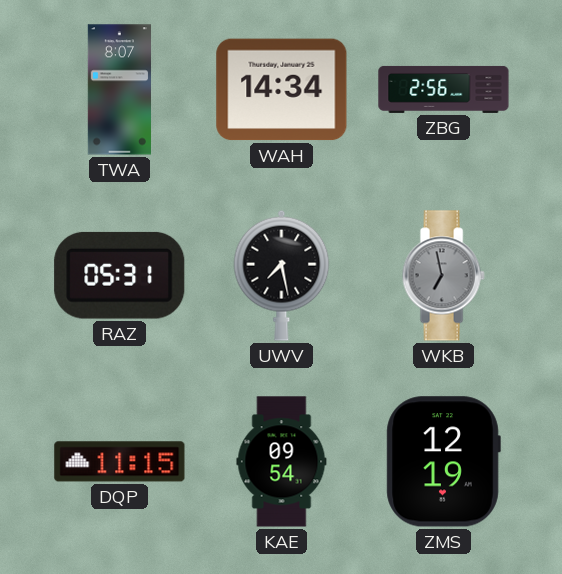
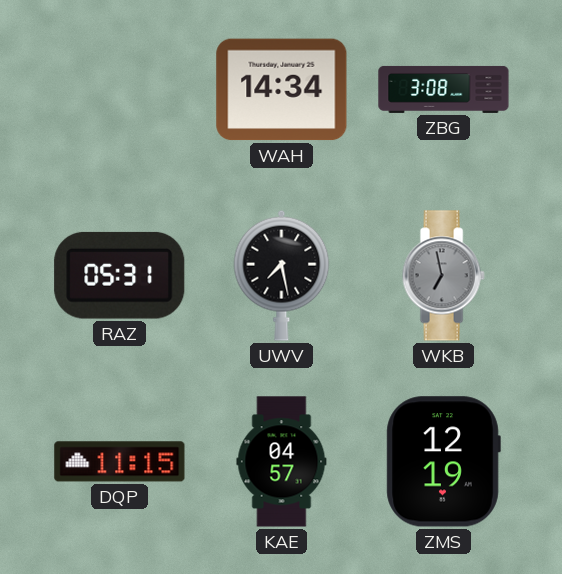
TWA: 8:07 -> none
ZBG: 2:56 -> 3:08
KAE: 09:54 -> 04:57
